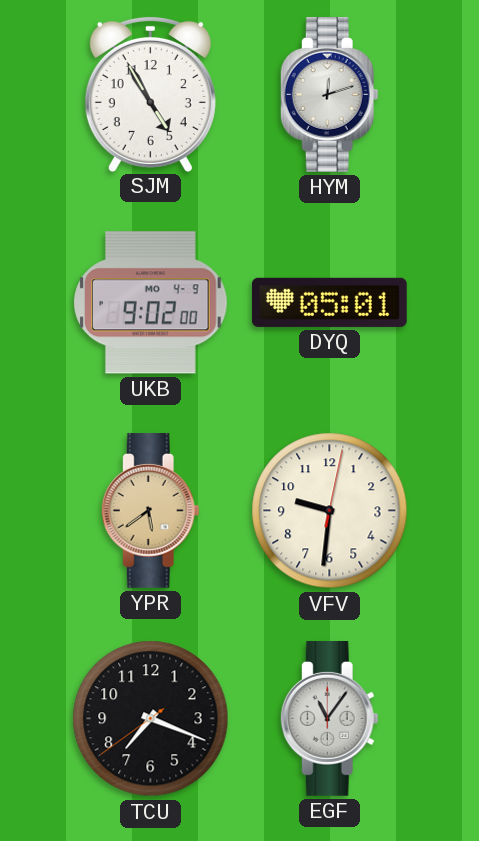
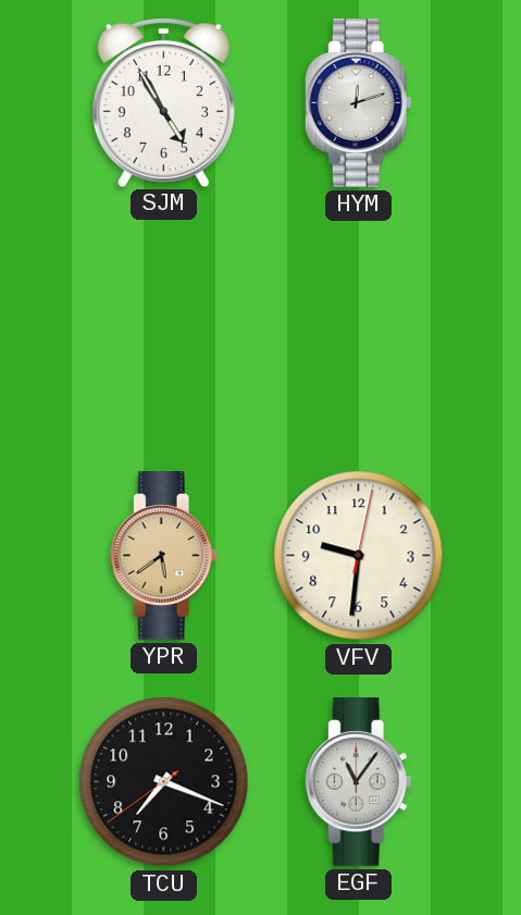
UKB: 9:02 -> none
DYQ: 05:01 -> none
